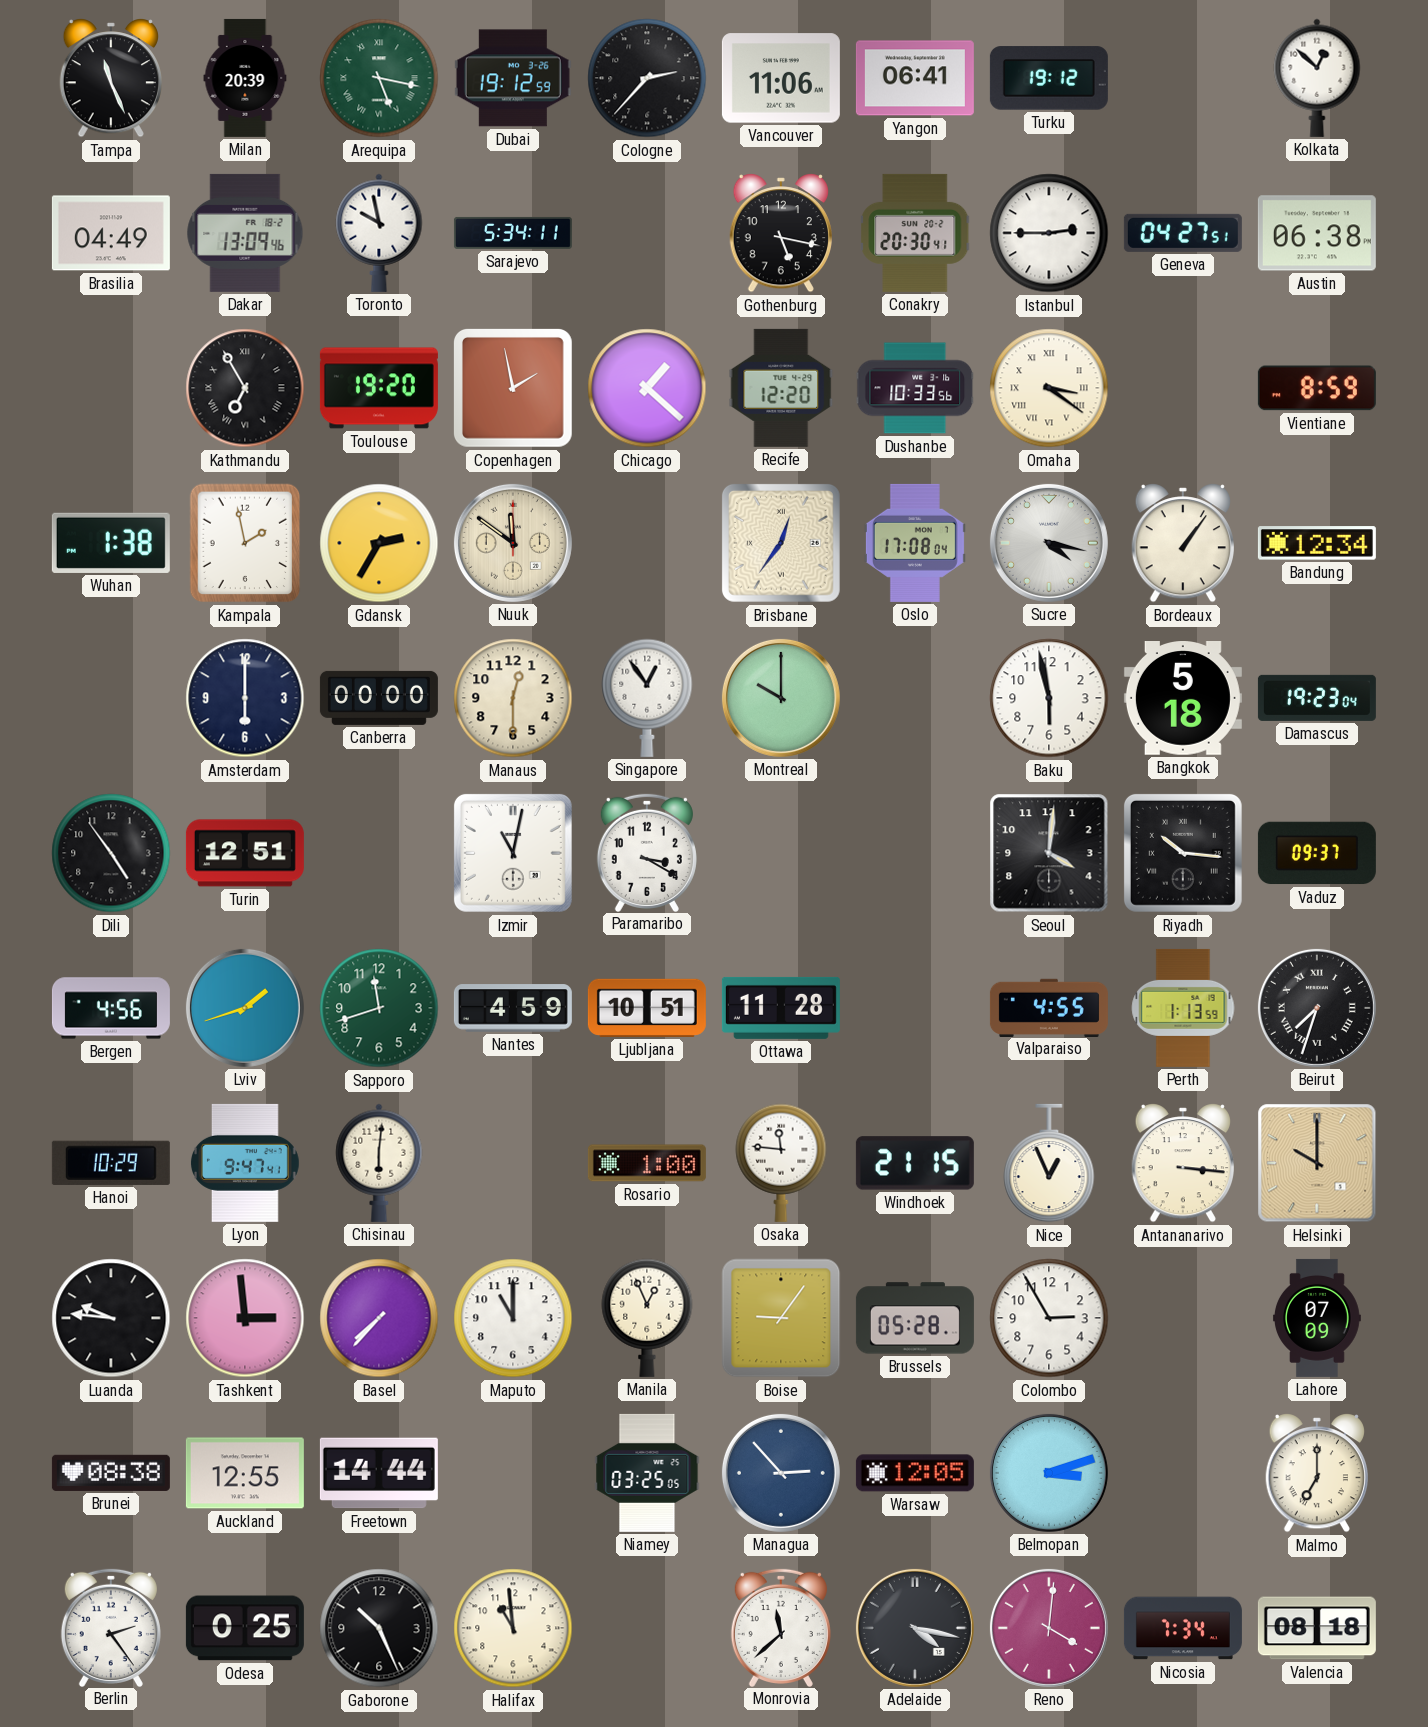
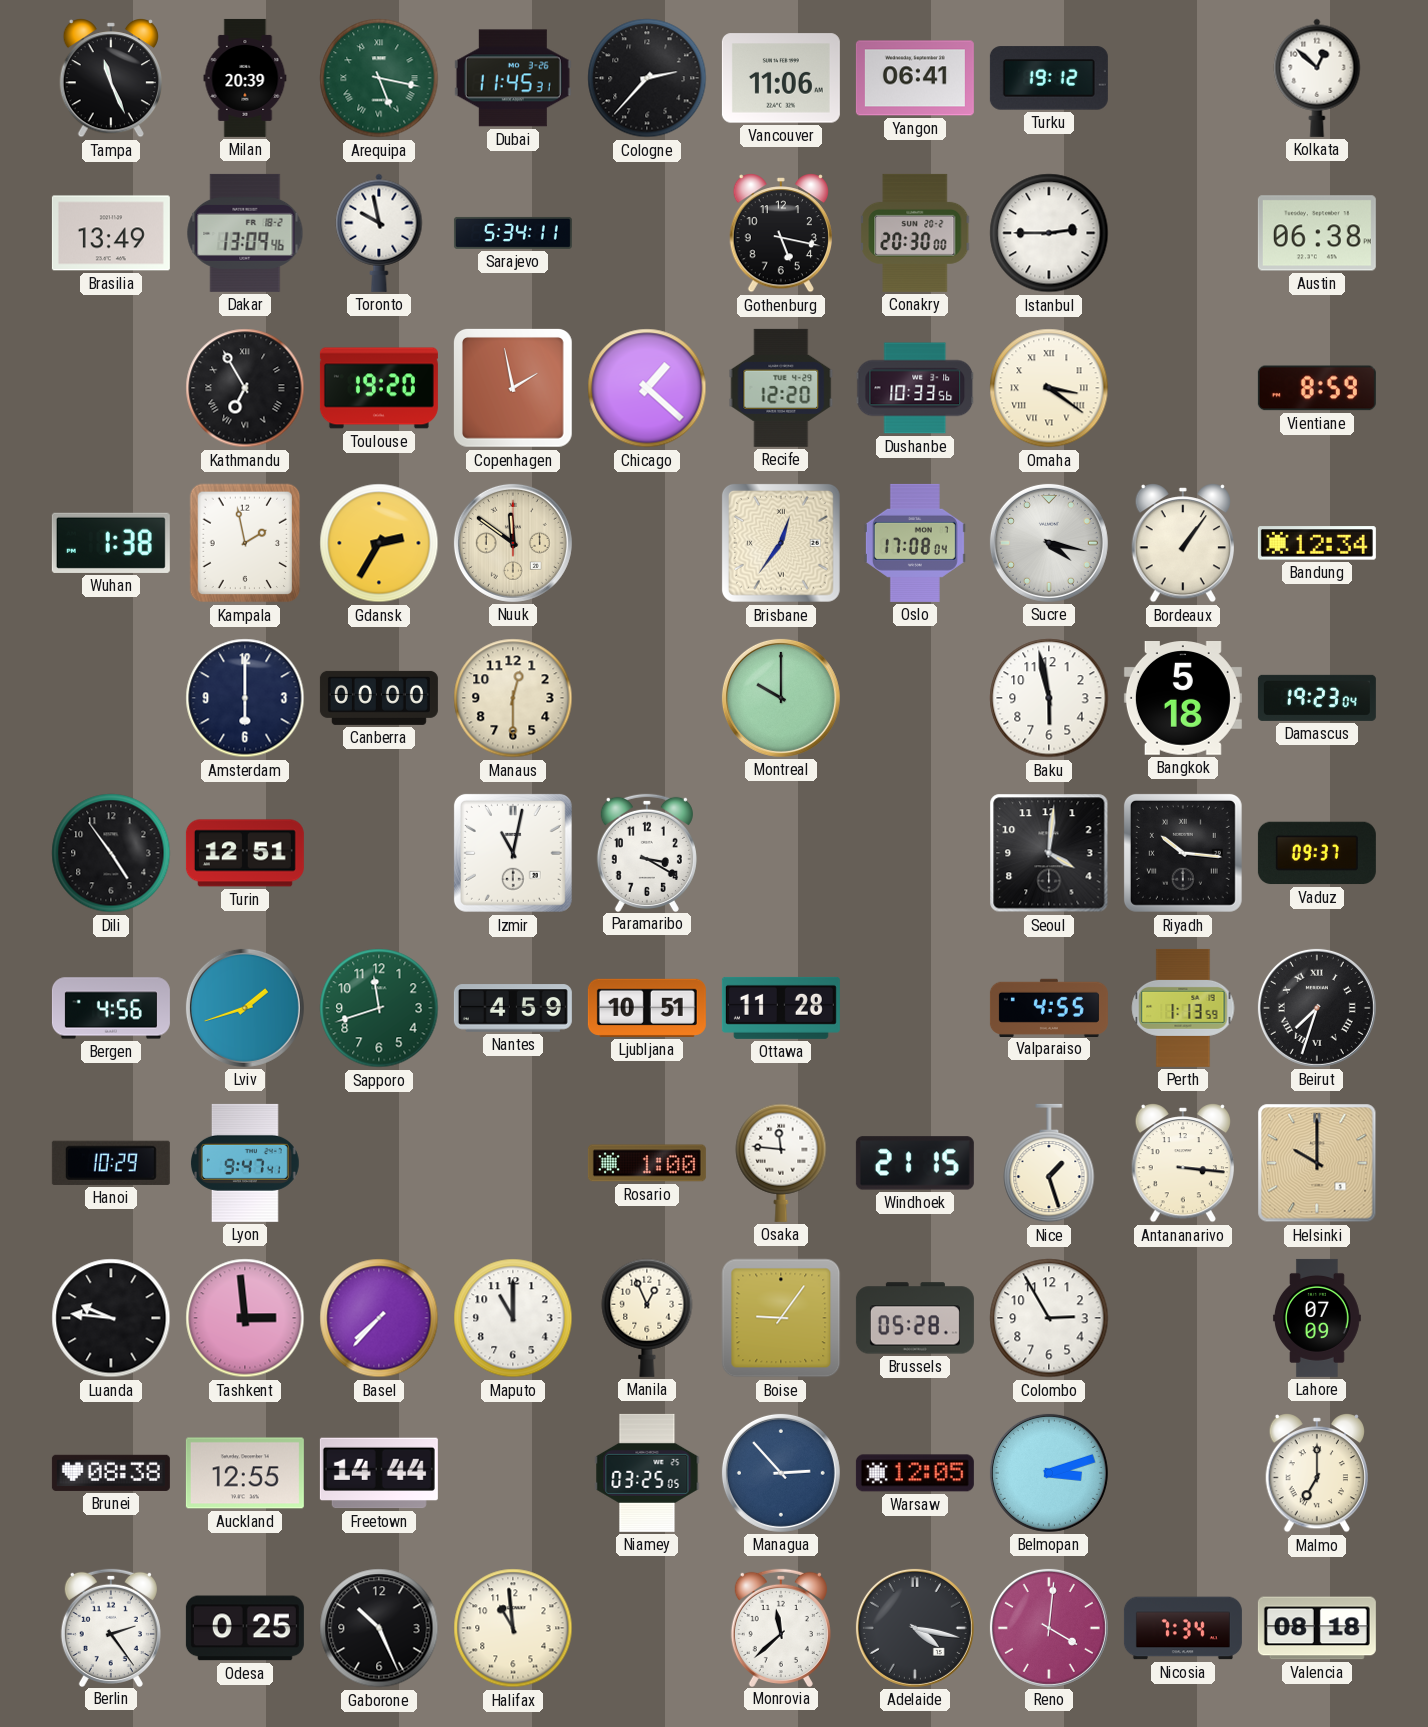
Dubai: 19:12 -> 11:45
Brasilia: 04:49 -> 13:49
Conakry: 20:30:41 -> 20:30:00
Geneva: 04:27 -> none
Singapore: 12:54 -> none
Chisinau: 6:01 -> none
Nice: 12:56 -> 1:27
